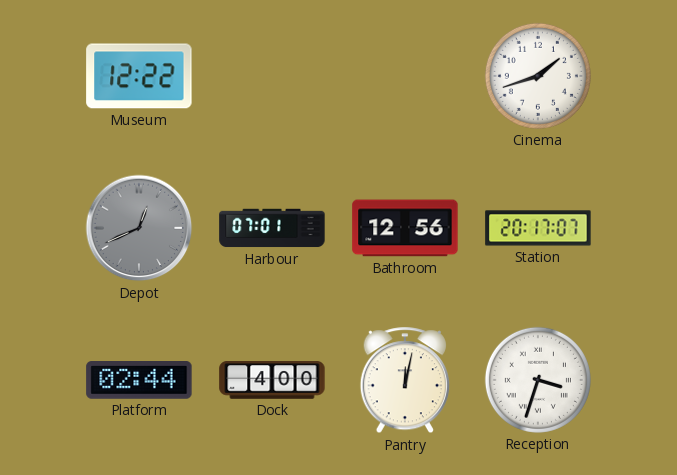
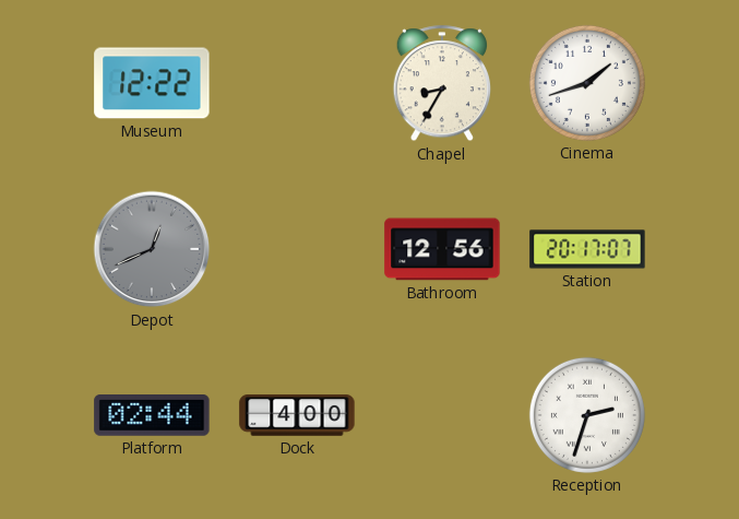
Chapel: none -> 8:35
Harbour: 07:01 -> none
Pantry: 12:02 -> none
Reception: 3:33 -> 2:33
